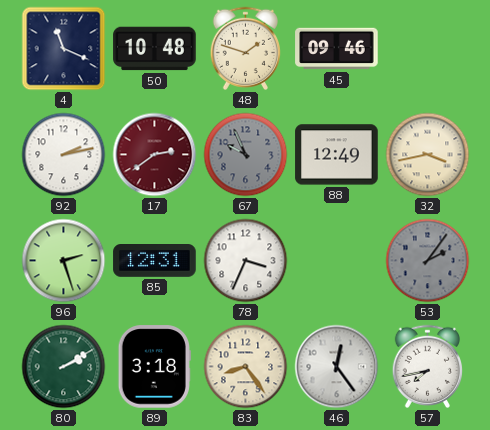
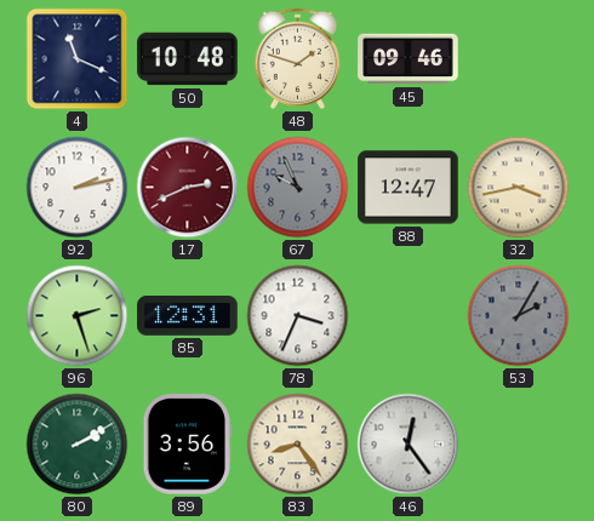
17: 2:39 -> 2:41
88: 12:49 -> 12:47
53: 2:06 -> 2:05
89: 3:18 -> 3:56
57: 7:43 -> none
